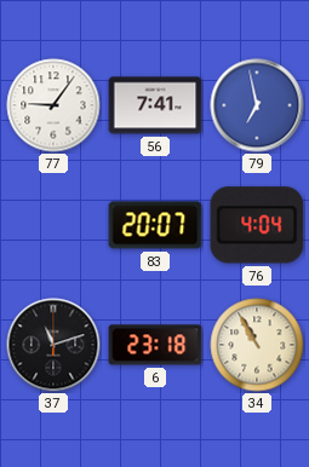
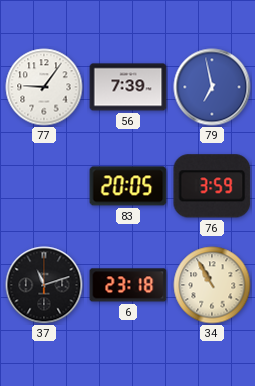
56: 7:41 -> 7:39
83: 20:07 -> 20:05
76: 4:04 -> 3:59
